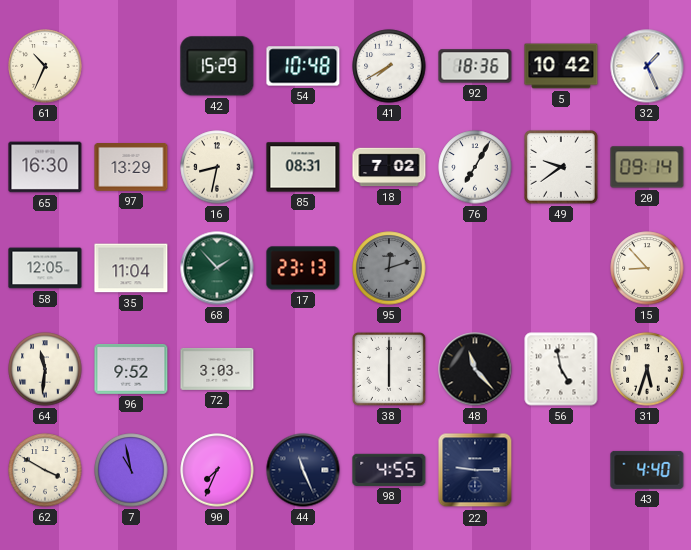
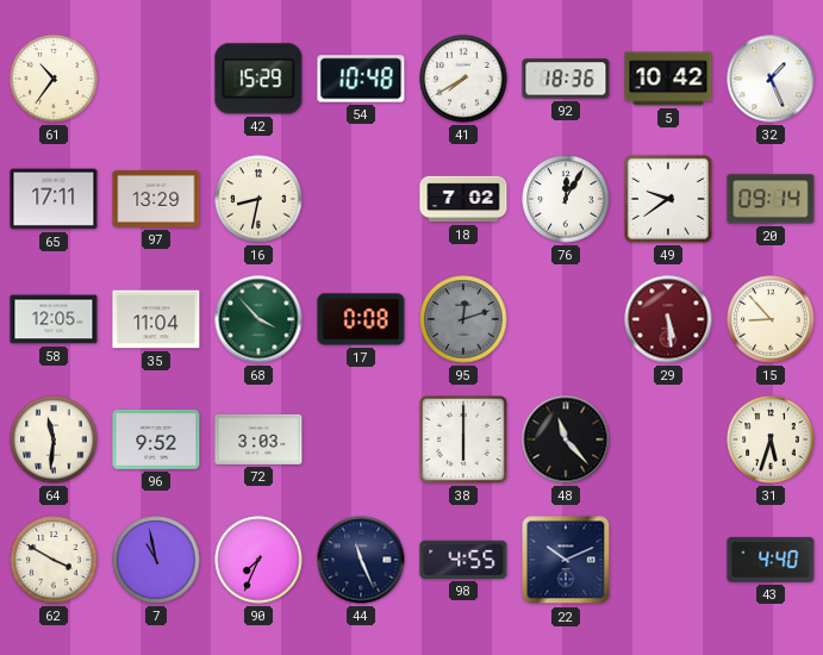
61: 10:34 -> 10:36
65: 16:30 -> 17:11
85: 08:31 -> none
76: 7:05 -> 12:05
68: 1:53 -> 3:53
17: 23:13 -> 0:08
29: none -> 5:29
56: 4:58 -> none
22: 9:15 -> 10:11
